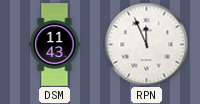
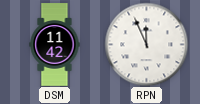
DSM: 11:43 -> 11:42
